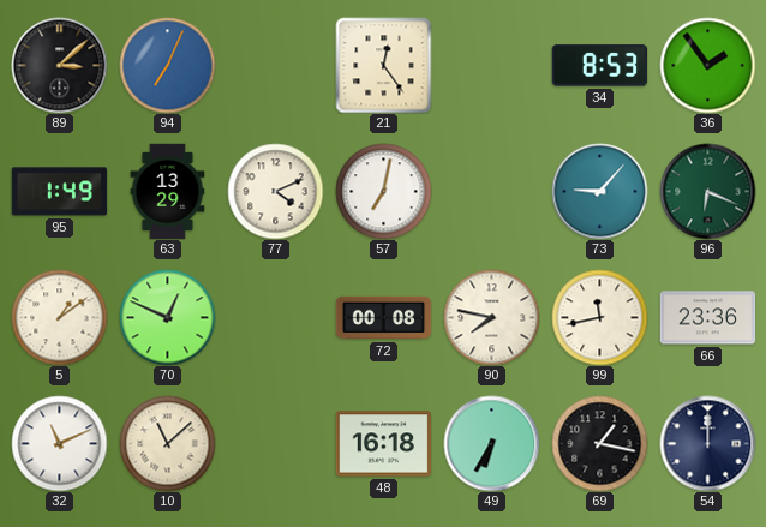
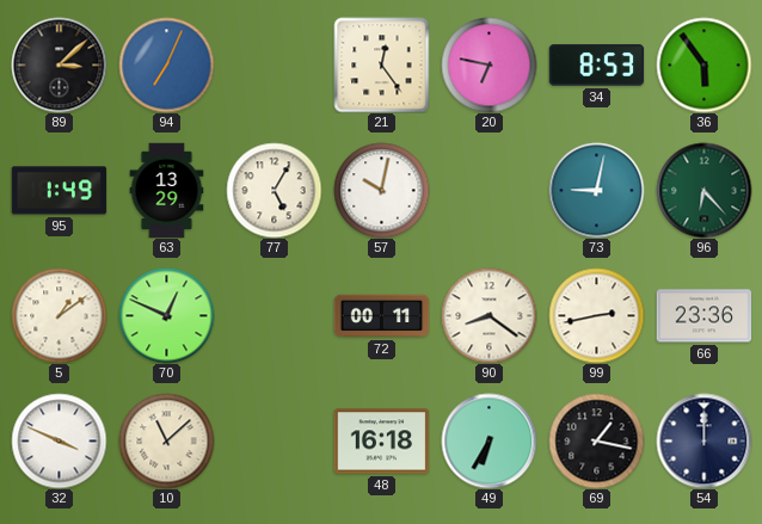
20: none -> 6:47
36: 1:54 -> 5:54
77: 4:11 -> 5:05
57: 7:02 -> 10:02
73: 9:07 -> 9:02
96: 6:19 -> 6:23
72: 00:08 -> 00:11
90: 7:47 -> 8:21
99: 11:43 -> 2:43
32: 11:11 -> 3:49
